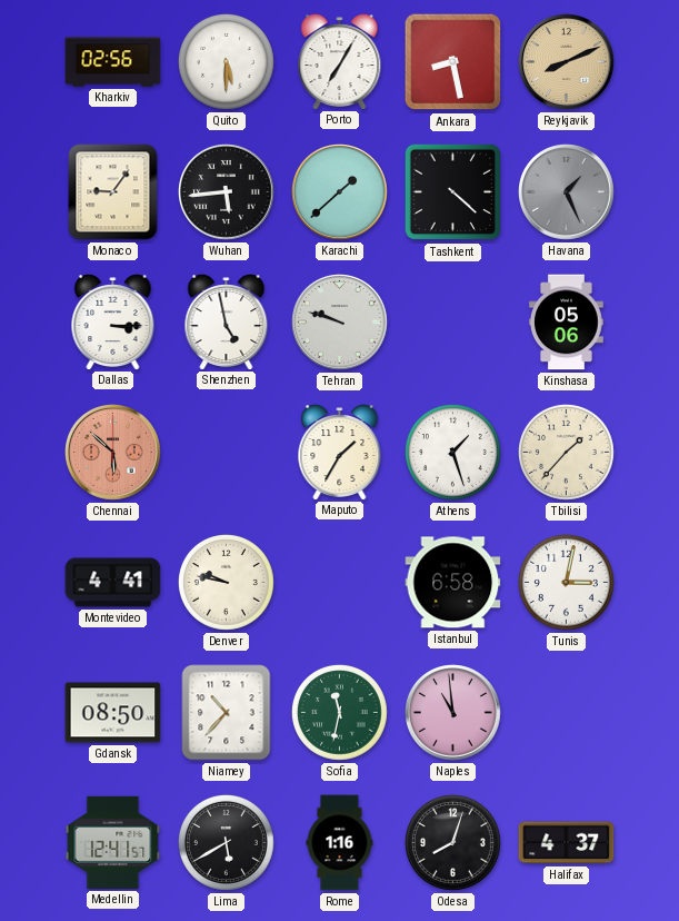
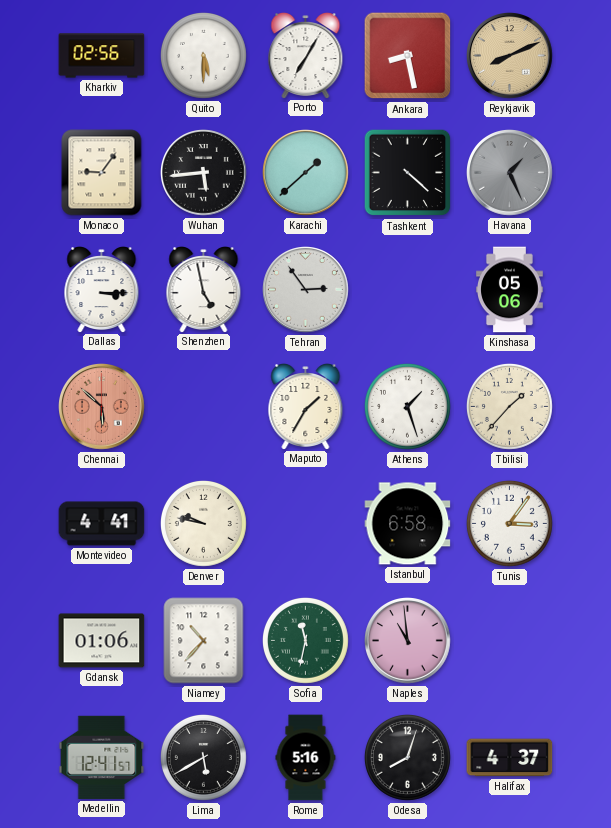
Tehran: 9:48 -> 2:54
Tunis: 3:02 -> 3:06
Gdansk: 08:50 -> 01:06
Rome: 1:16 -> 5:16
